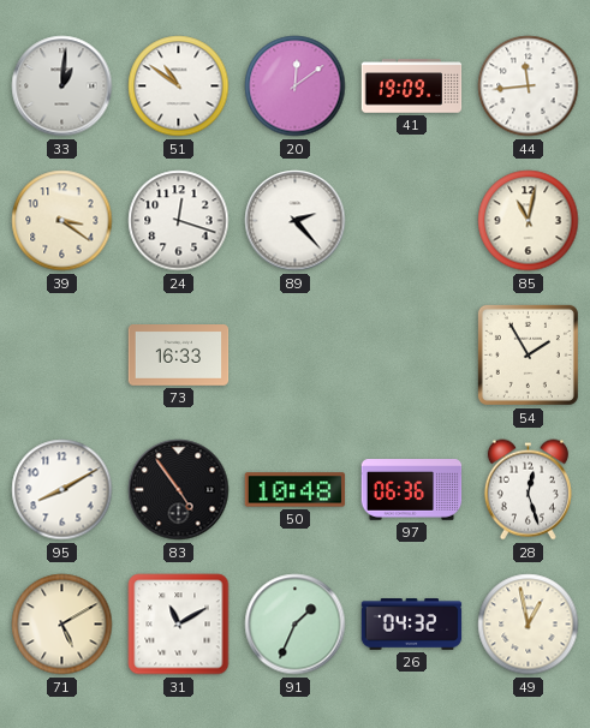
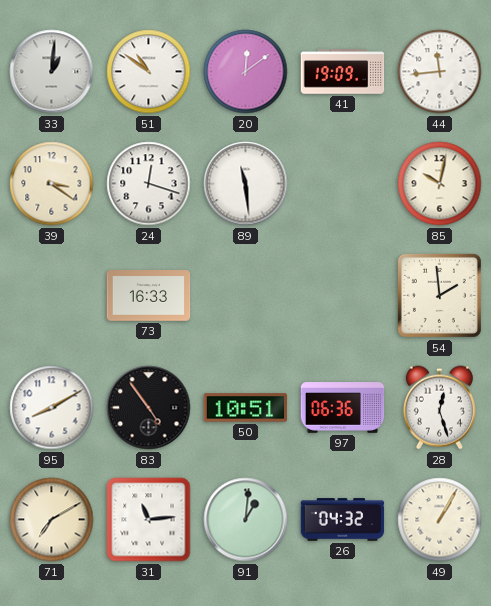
89: 2:23 -> 11:29
85: 11:02 -> 10:02
54: 1:55 -> 1:59
50: 10:48 -> 10:51
71: 5:10 -> 7:10
31: 11:10 -> 11:14
91: 1:34 -> 1:01
49: 12:58 -> 1:05
